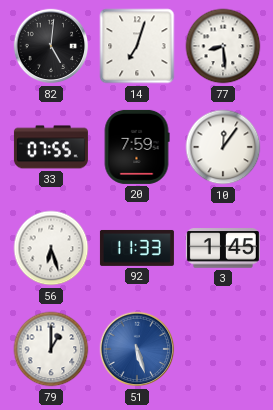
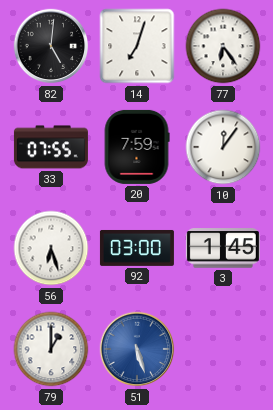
77: 8:29 -> 6:24
92: 11:33 -> 03:00
